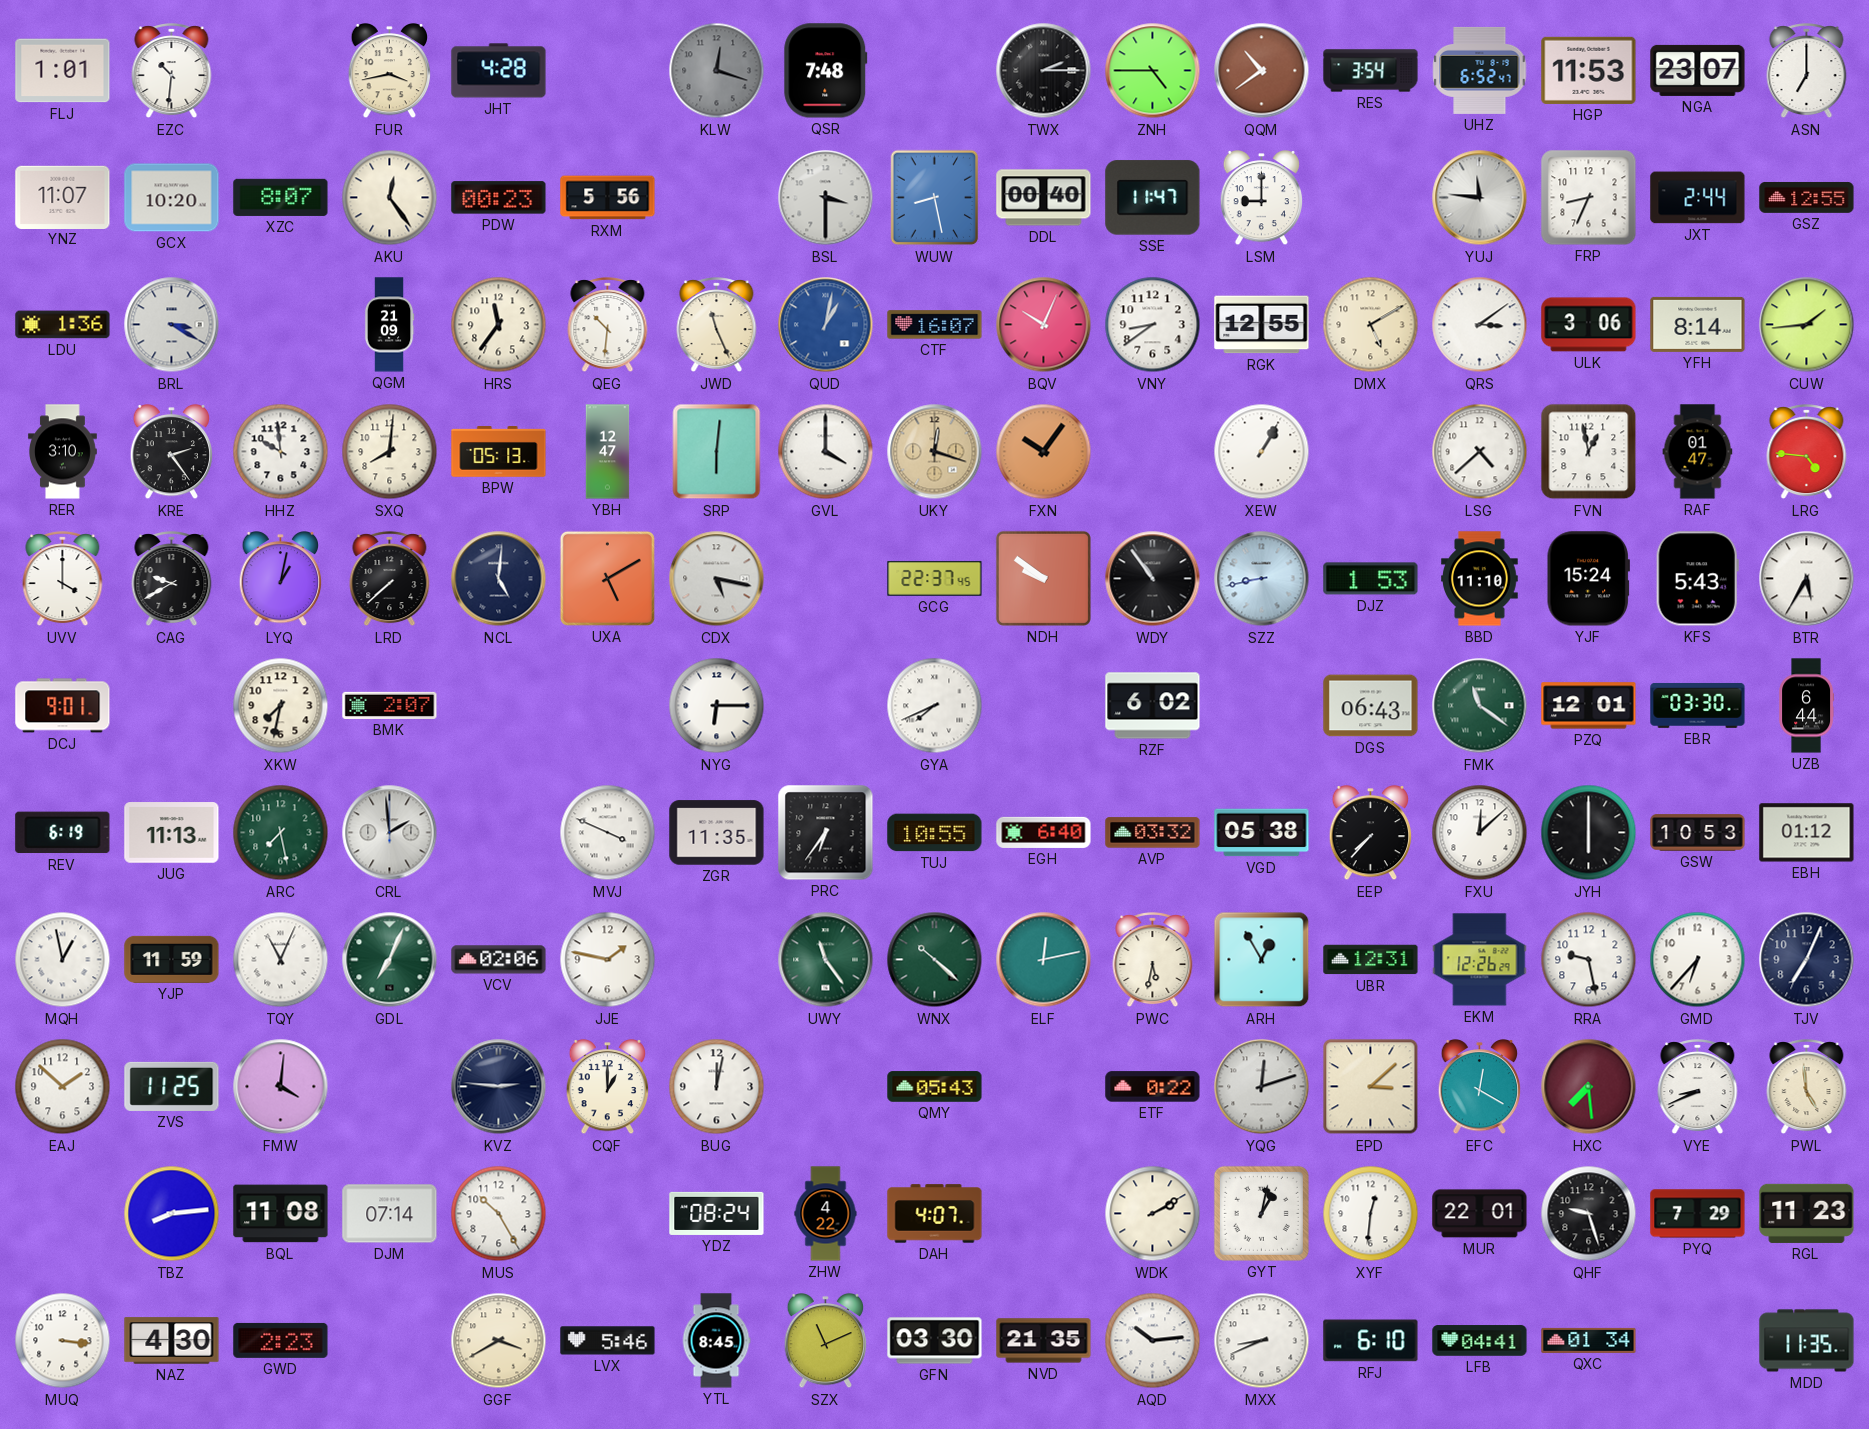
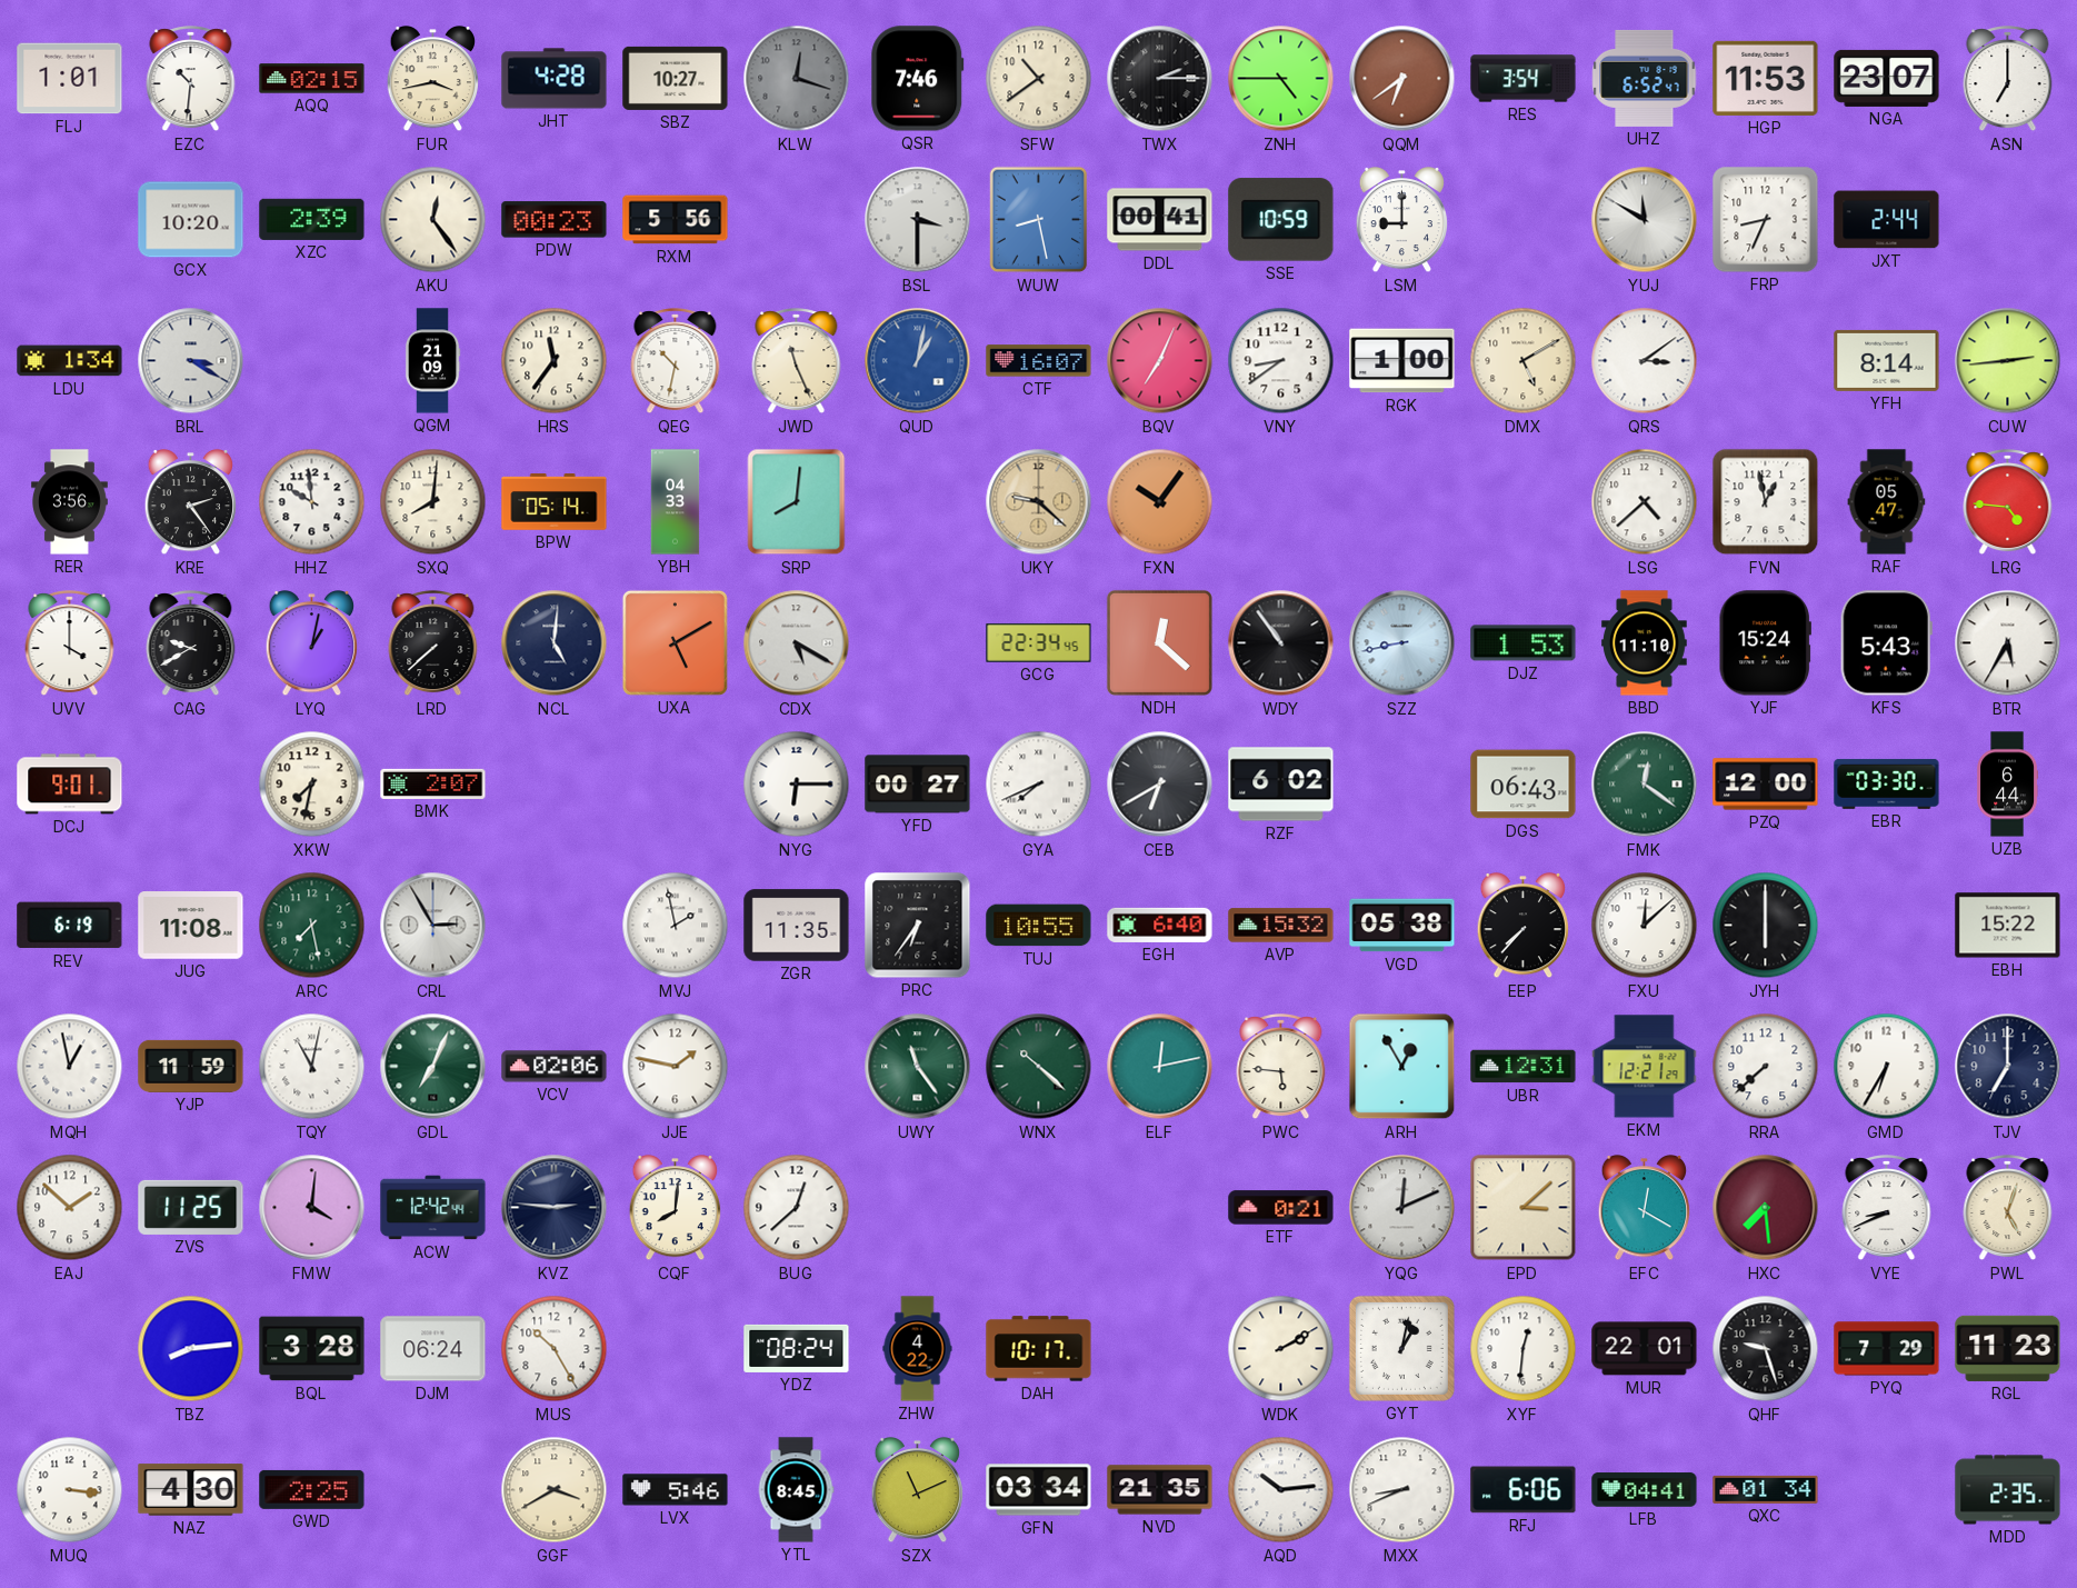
AQQ: none -> 02:15
SBZ: none -> 10:27
QSR: 7:48 -> 7:46
SFW: none -> 10:39
QQM: 10:39 -> 6:39
YNZ: 11:07 -> none
XZC: 8:07 -> 2:39
DDL: 00:40 -> 00:41
SSE: 11:47 -> 10:59
YUJ: 11:46 -> 11:50
GSZ: 12:55 -> none
LDU: 1:36 -> 1:34
QEG: 10:31 -> 10:32
BQV: 10:04 -> 7:04
RGK: 12:55 -> 1:00
ULK: 3:06 -> none
CUW: 1:44 -> 2:44
RER: 3:10 -> 3:56
BPW: 05:13 -> 05:14
YBH: 12:47 -> 04:33
SRP: 6:01 -> 8:01
GVL: 4:00 -> none
UKY: 12:18 -> 9:22
XEW: 1:05 -> none
RAF: 01:47 -> 05:47
CDX: 5:17 -> 5:20
GCG: 22:37 -> 22:34
NDH: 9:51 -> 12:22
YFD: none -> 00:27
CEB: none -> 6:40
FMK: 11:21 -> 12:21
PZQ: 12:01 -> 12:00
JUG: 11:13 -> 11:08
CRL: 1:59 -> 2:55
MVJ: 3:49 -> 1:58
AVP: 03:32 -> 15:32
GSW: 10:53 -> none
EBH: 01:12 -> 15:22
TQY: 11:04 -> 11:02
PWC: 5:32 -> 5:46
EKM: 12:26 -> 12:21
RRA: 9:28 -> 7:38
GMD: 6:37 -> 6:35
TJV: 7:04 -> 7:00
ACW: none -> 12:42
CQF: 1:00 -> 8:01
BUG: 12:02 -> 12:38
QMY: 05:43 -> none
ETF: 0:22 -> 0:21
YQG: 12:12 -> 12:11
PWL: 4:59 -> 5:03
BQL: 11:08 -> 3:28
DJM: 07:14 -> 06:24
DAH: 4:07 -> 10:17
GWD: 2:23 -> 2:25
GFN: 03:30 -> 03:34
RFJ: 6:10 -> 6:06
MDD: 11:35 -> 2:35
